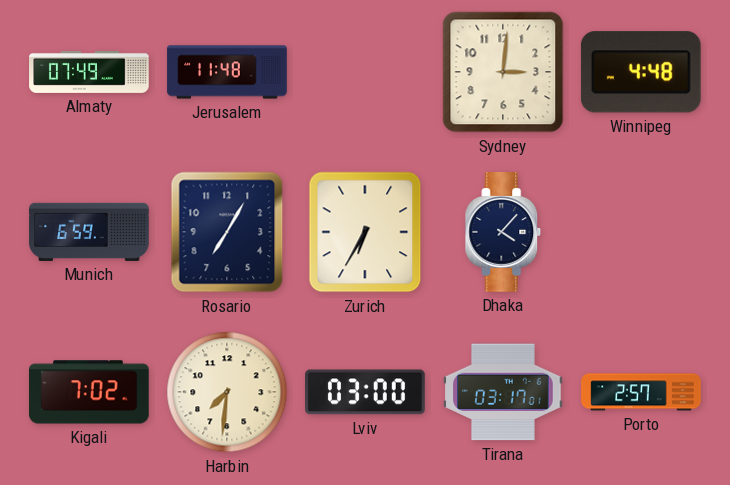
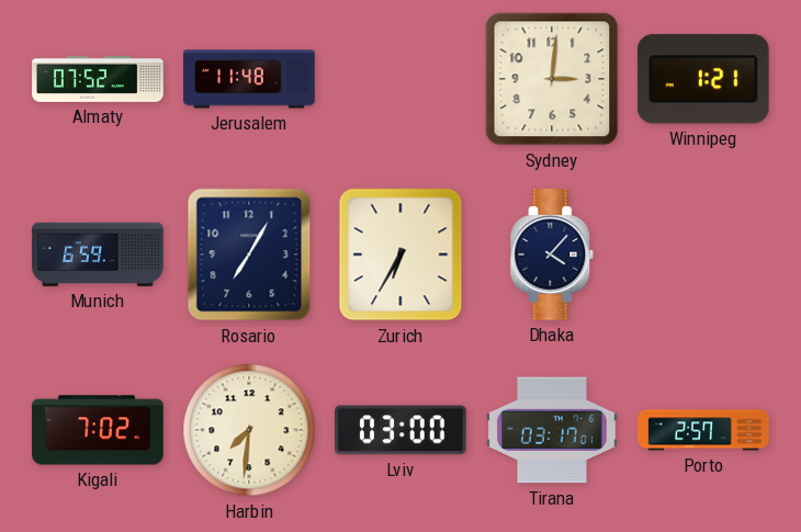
Almaty: 07:49 -> 07:52
Winnipeg: 4:48 -> 1:21
